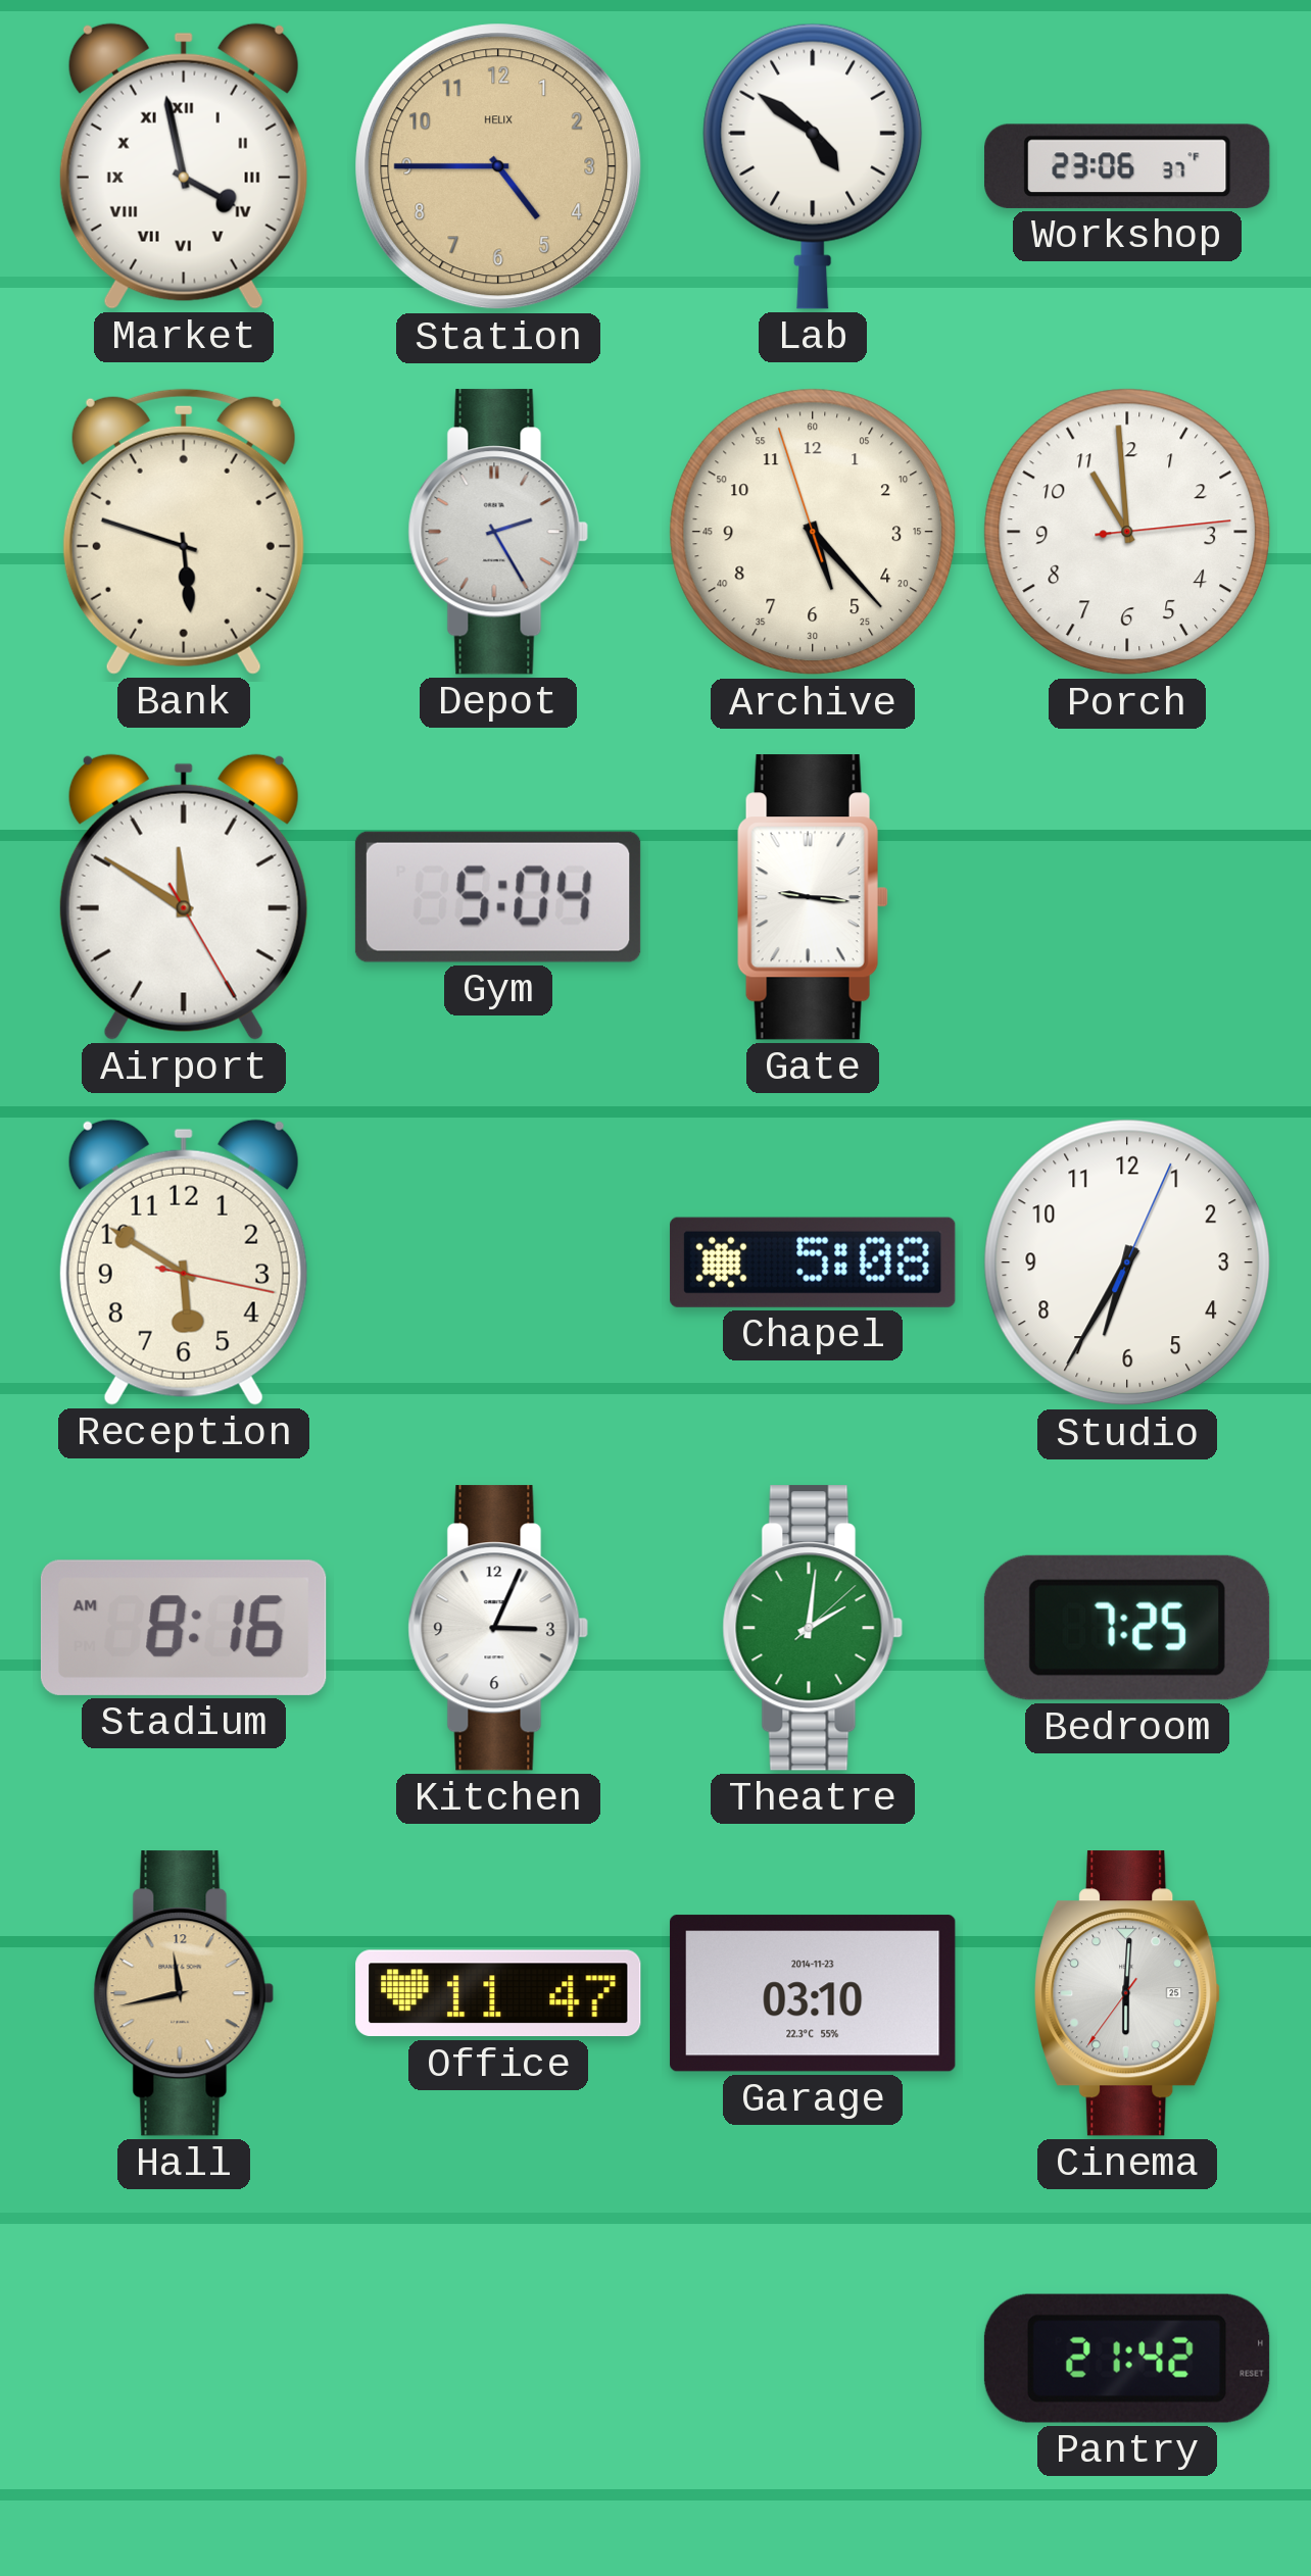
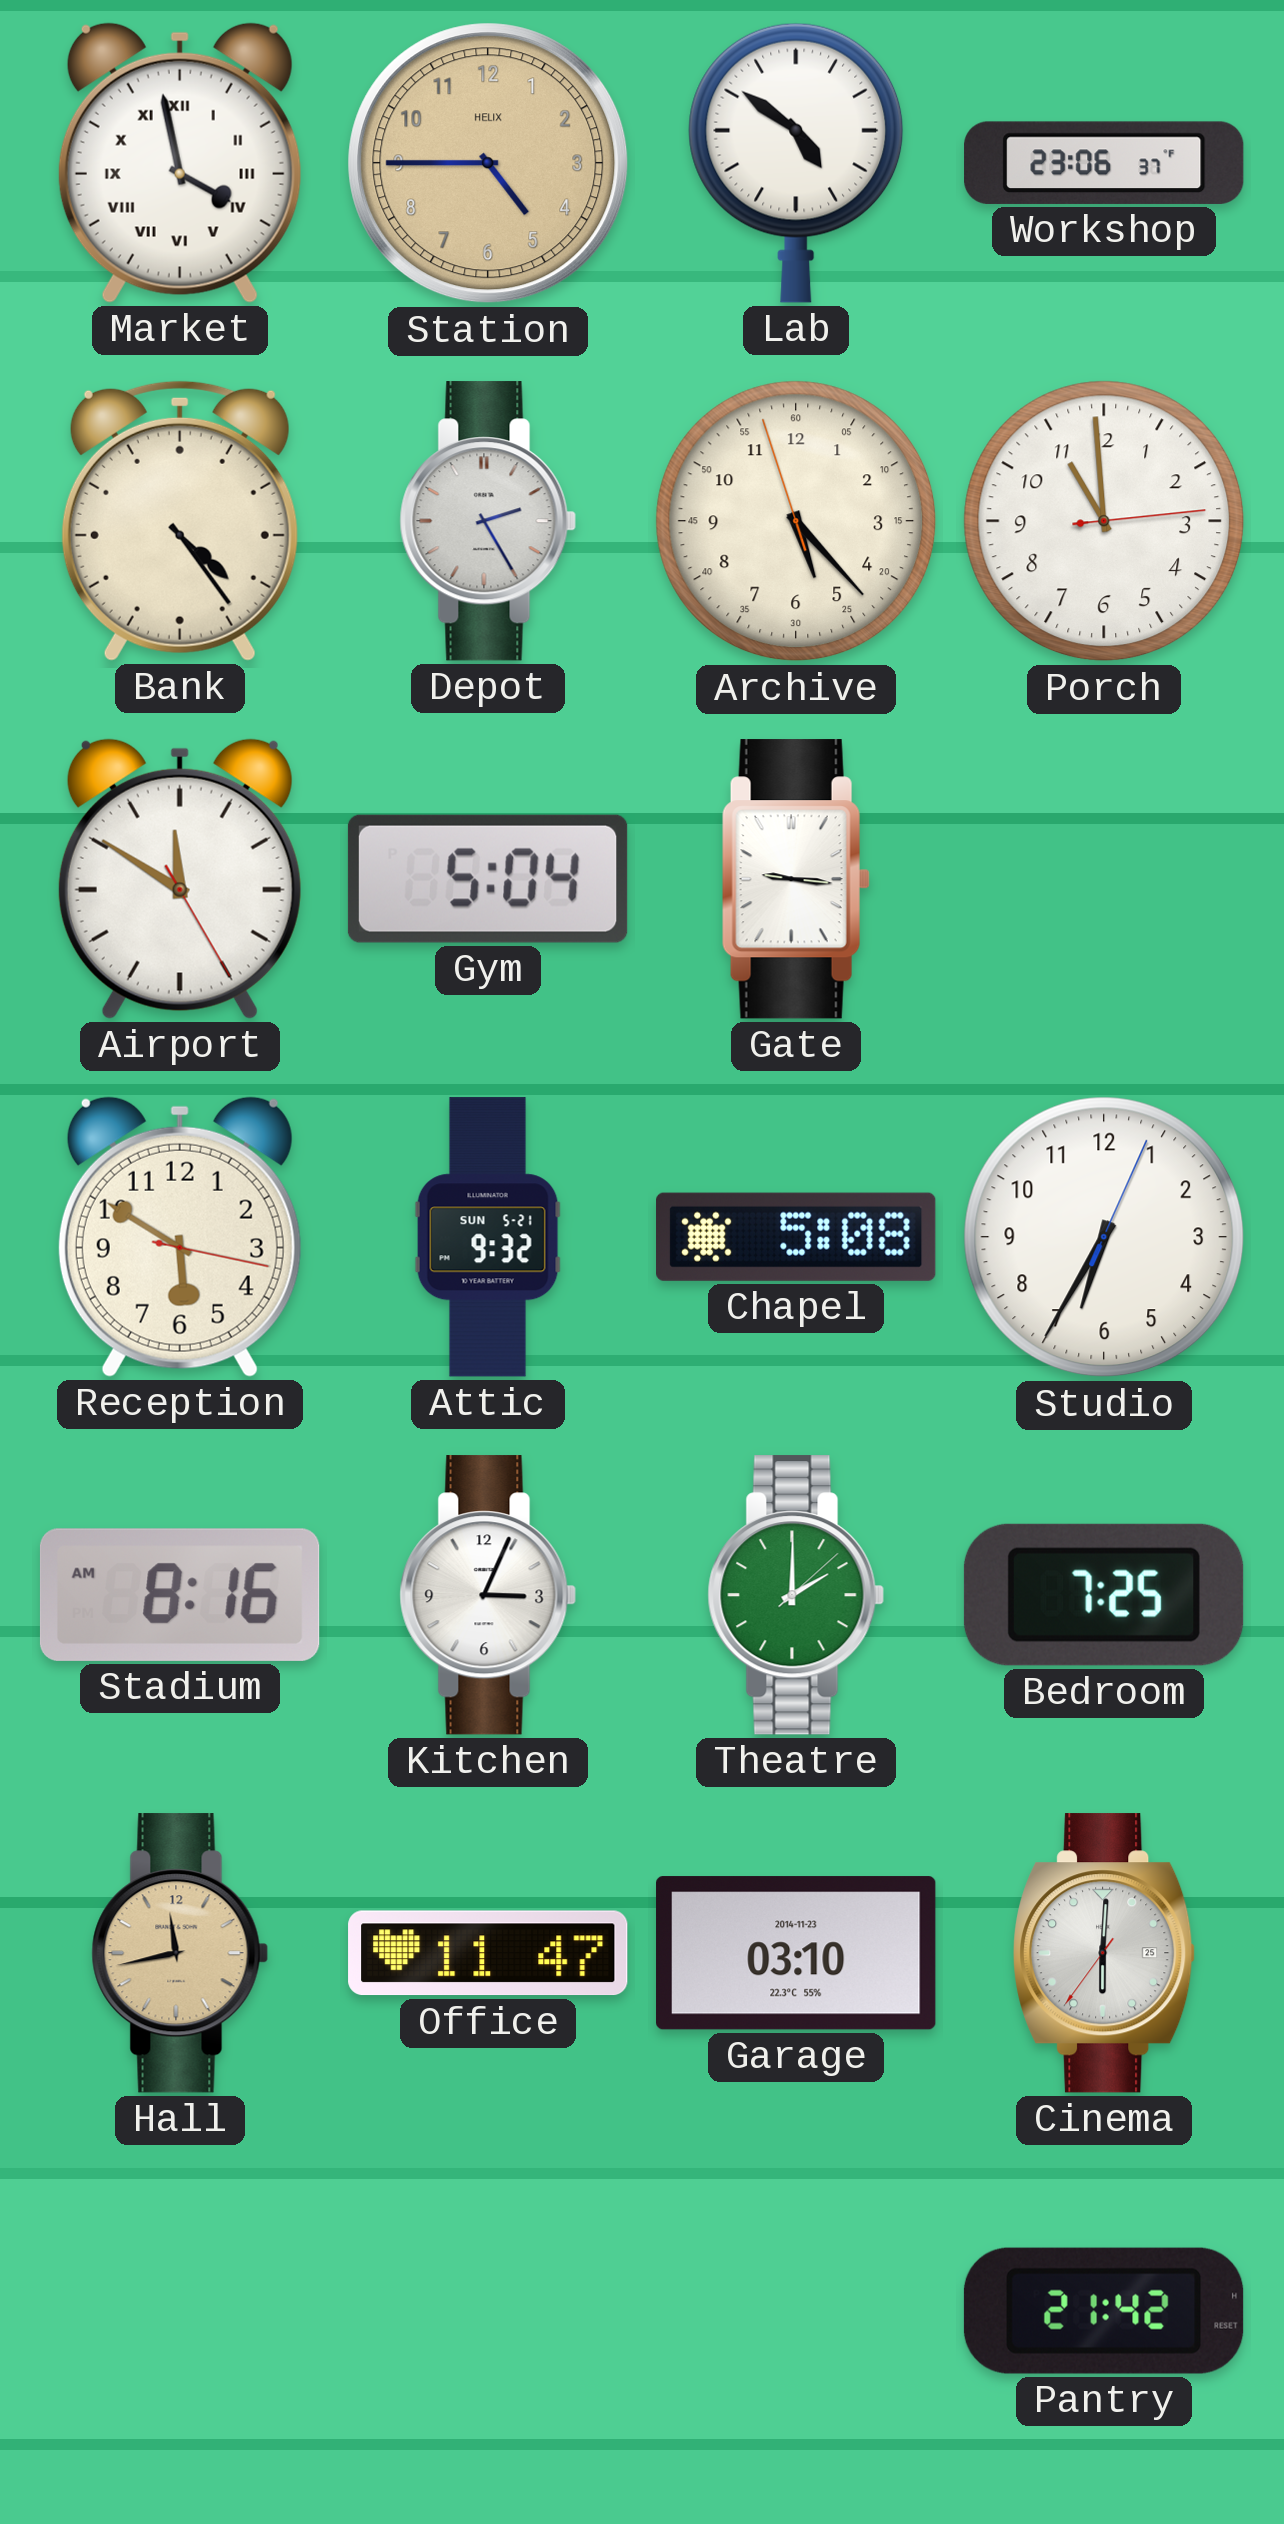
Bank: 5:48 -> 4:24
Attic: none -> 9:32
Theatre: 2:01 -> 2:00
